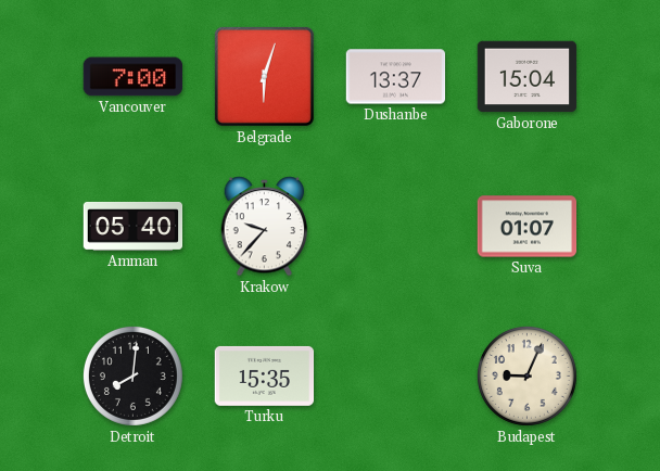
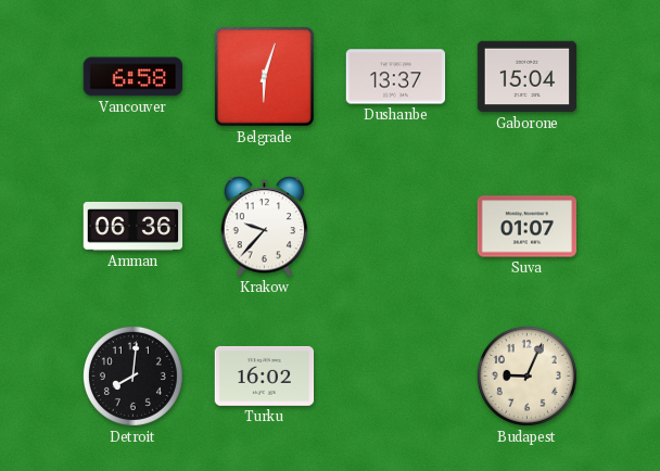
Vancouver: 7:00 -> 6:58
Amman: 05:40 -> 06:36
Turku: 15:35 -> 16:02
